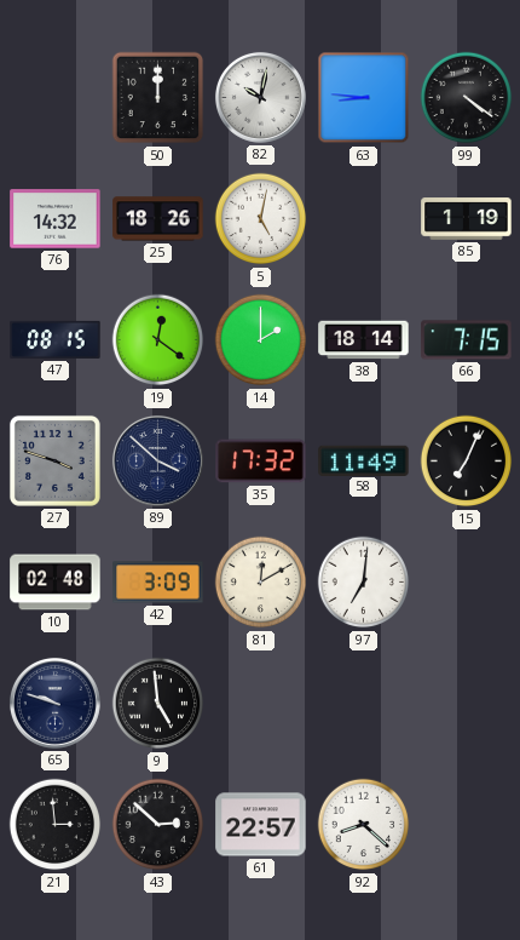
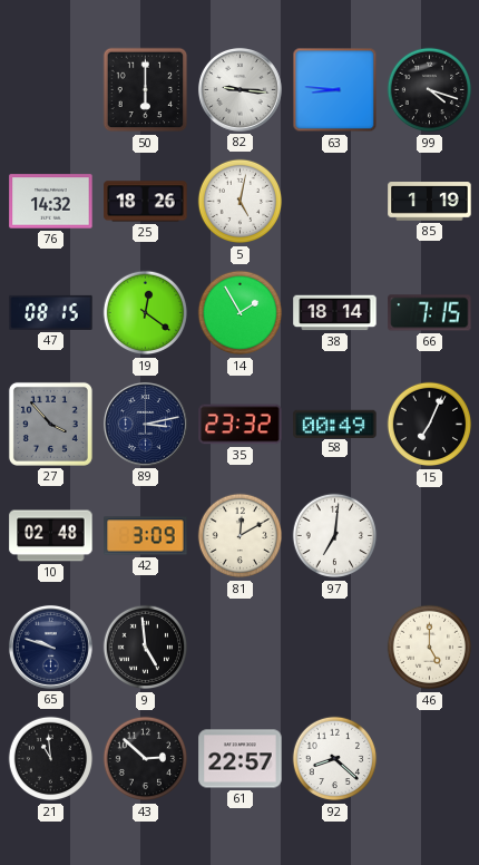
50: 12:00 -> 6:00
82: 10:02 -> 9:16
99: 4:21 -> 4:18
14: 2:00 -> 1:55
27: 3:48 -> 3:53
89: 3:52 -> 3:13
35: 17:32 -> 23:32
58: 11:49 -> 00:49
46: none -> 5:00
21: 2:59 -> 10:59
